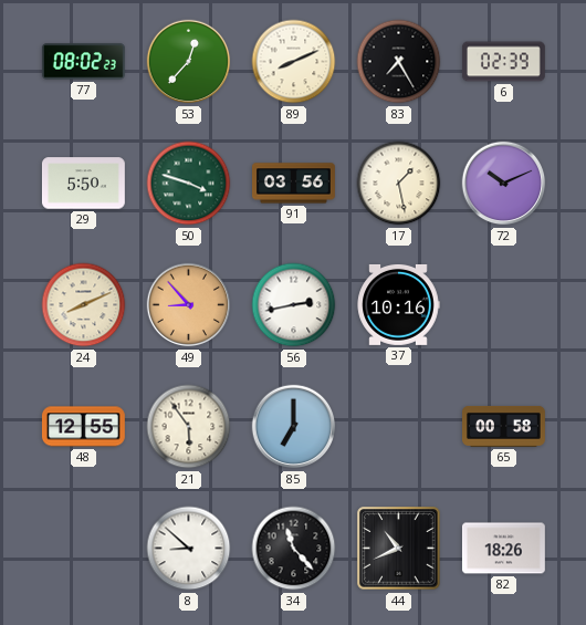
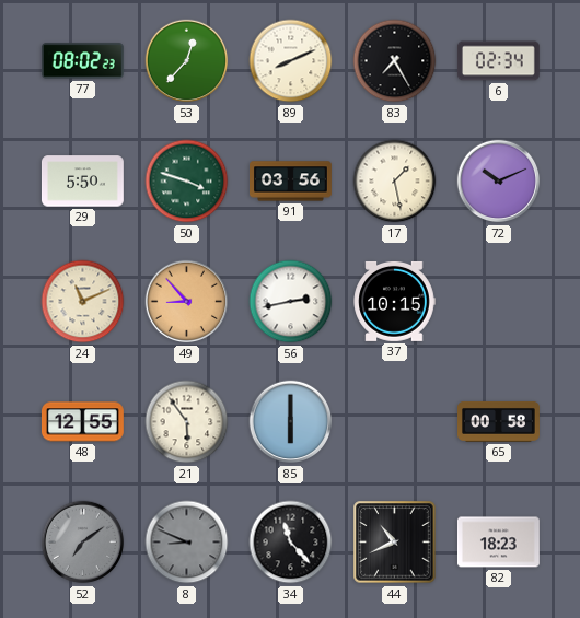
6: 02:39 -> 02:34
24: 8:11 -> 11:11
37: 10:16 -> 10:15
85: 7:00 -> 6:00
52: none -> 7:09
8: 8:52 -> 8:49
8 dial: white -> grey
82: 18:26 -> 18:23
